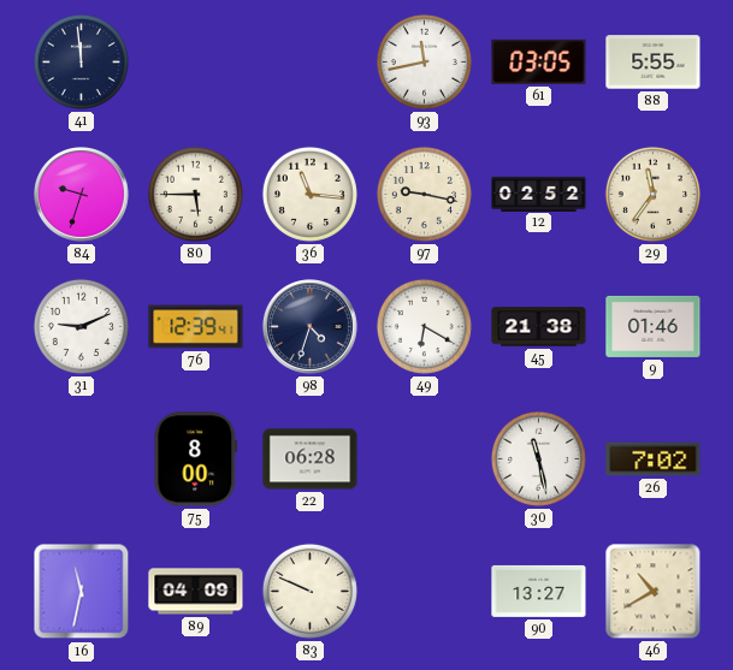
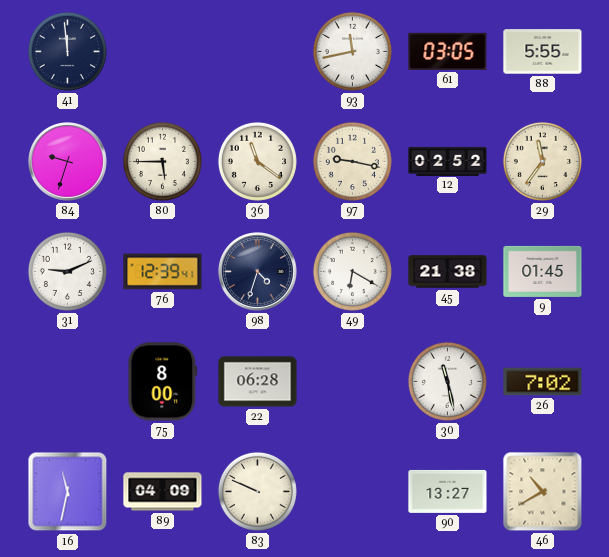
36: 11:16 -> 11:21
9: 01:46 -> 01:45
